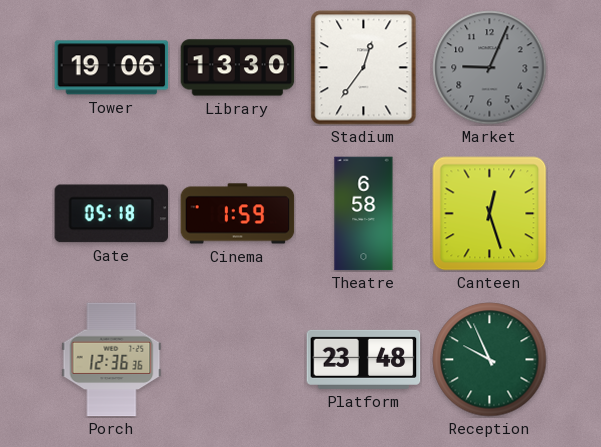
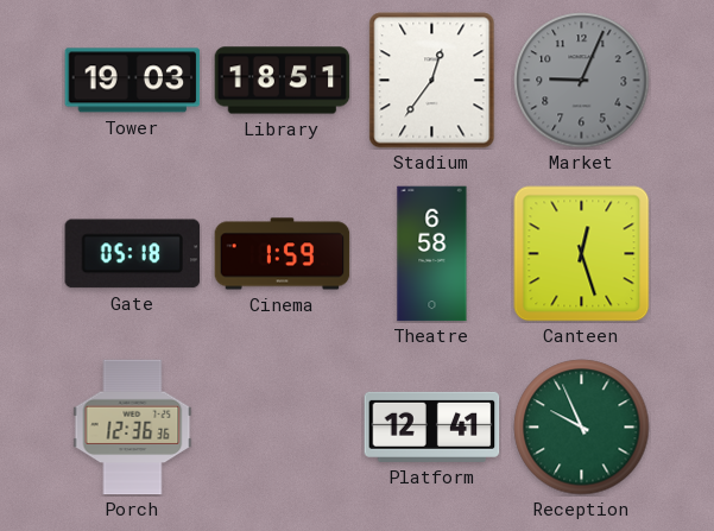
Tower: 19:06 -> 19:03
Library: 13:30 -> 18:51
Platform: 23:48 -> 12:41
